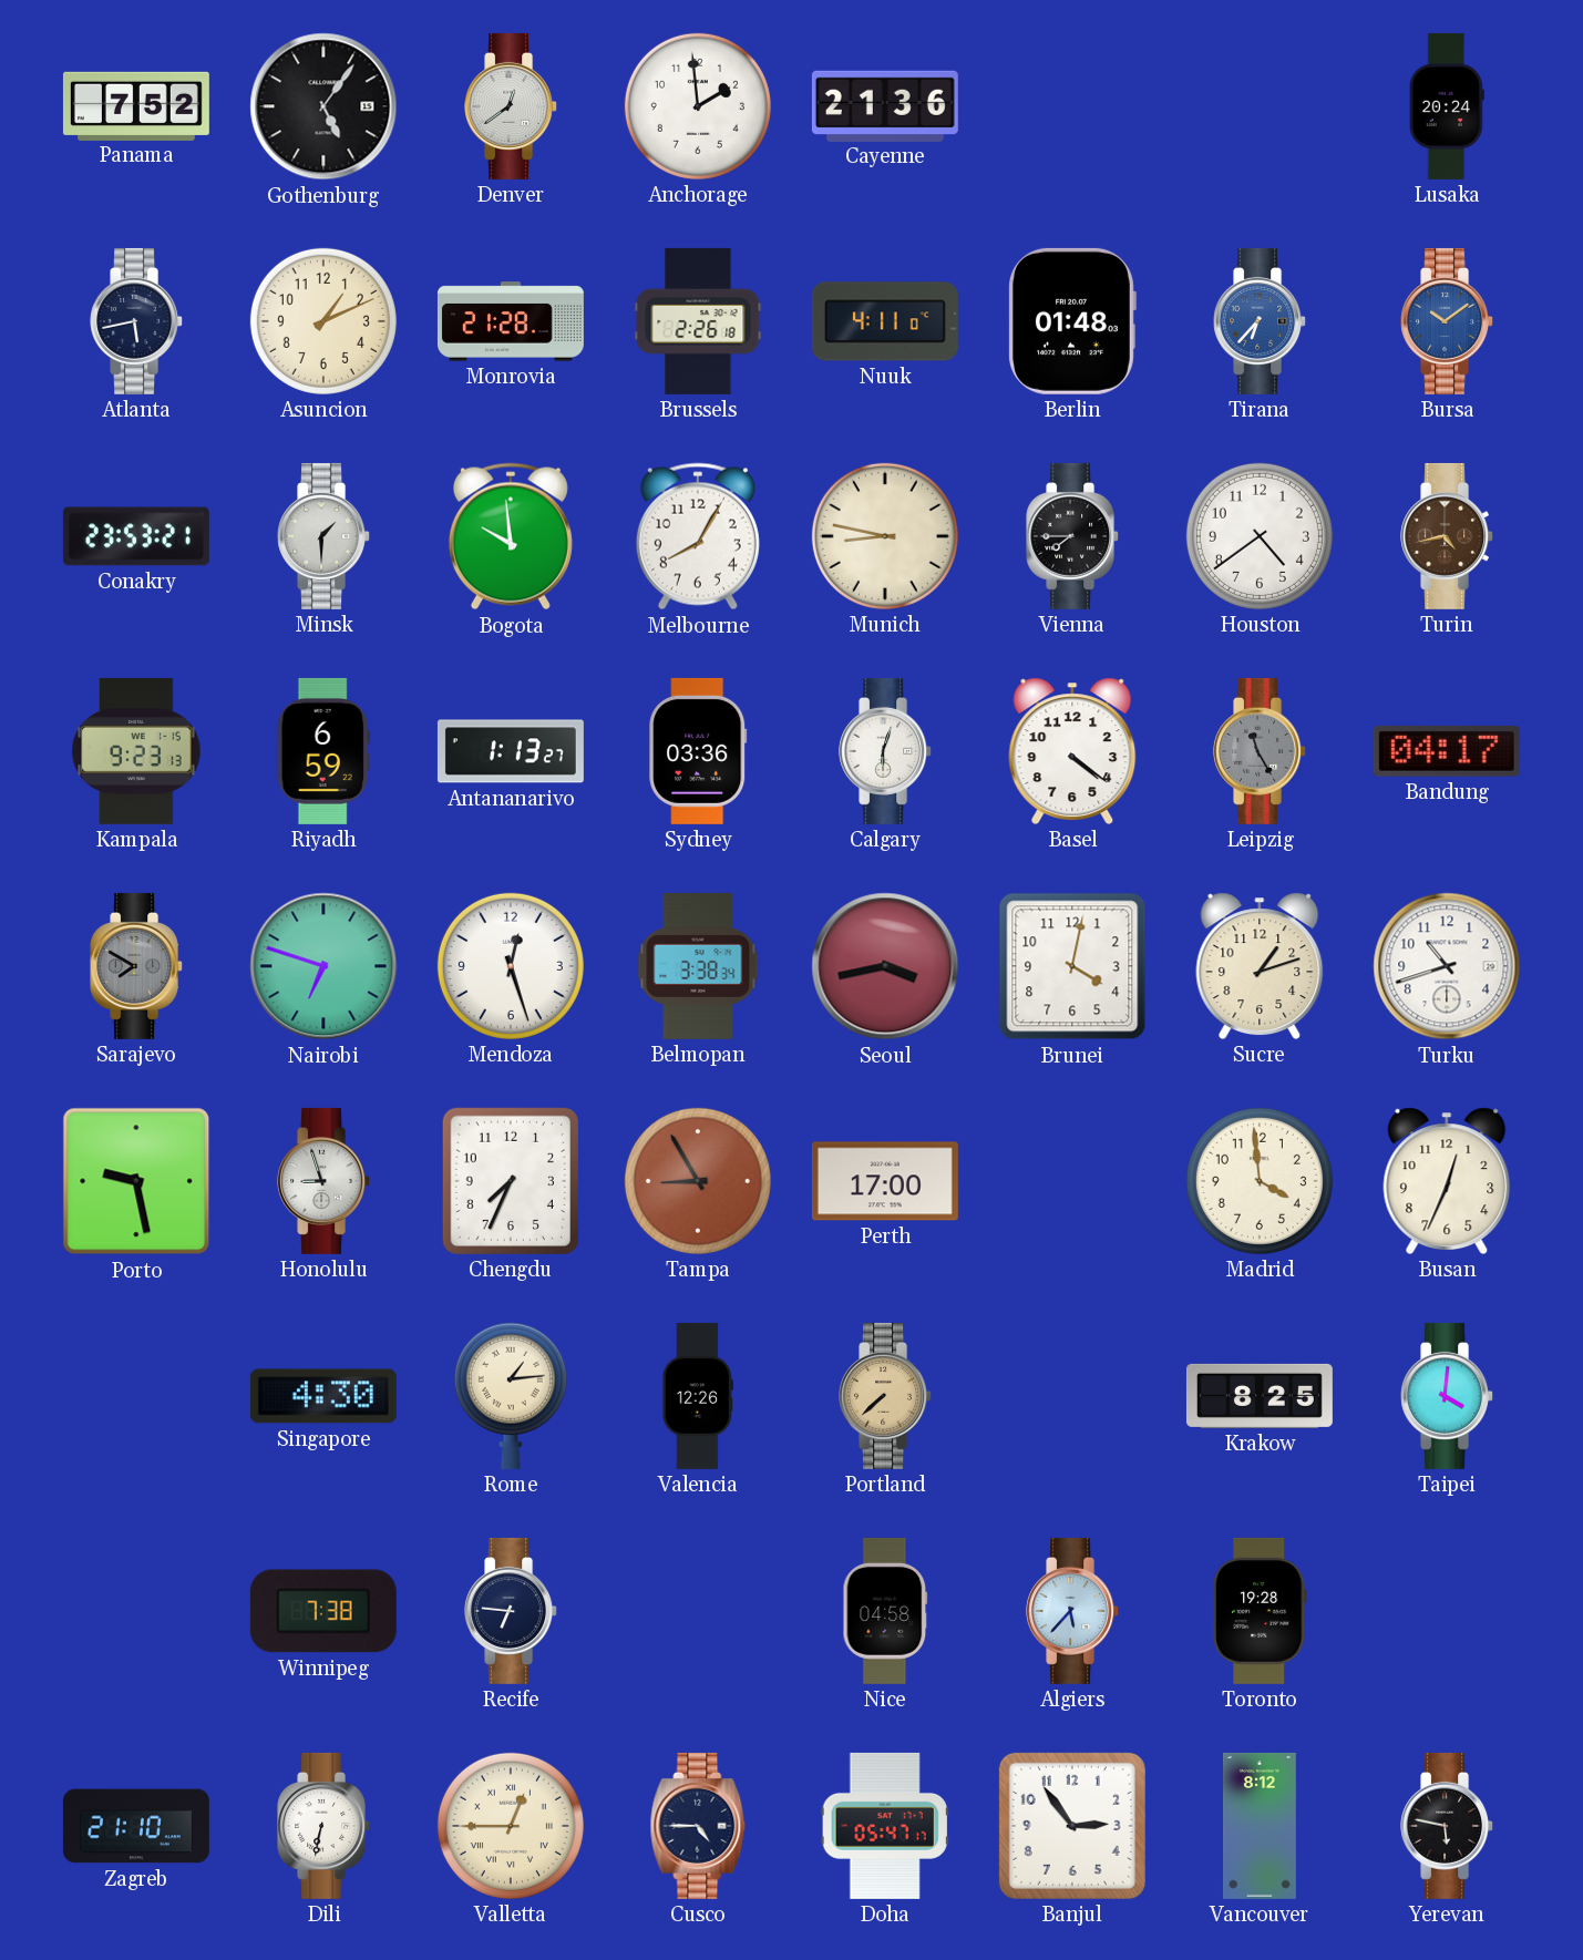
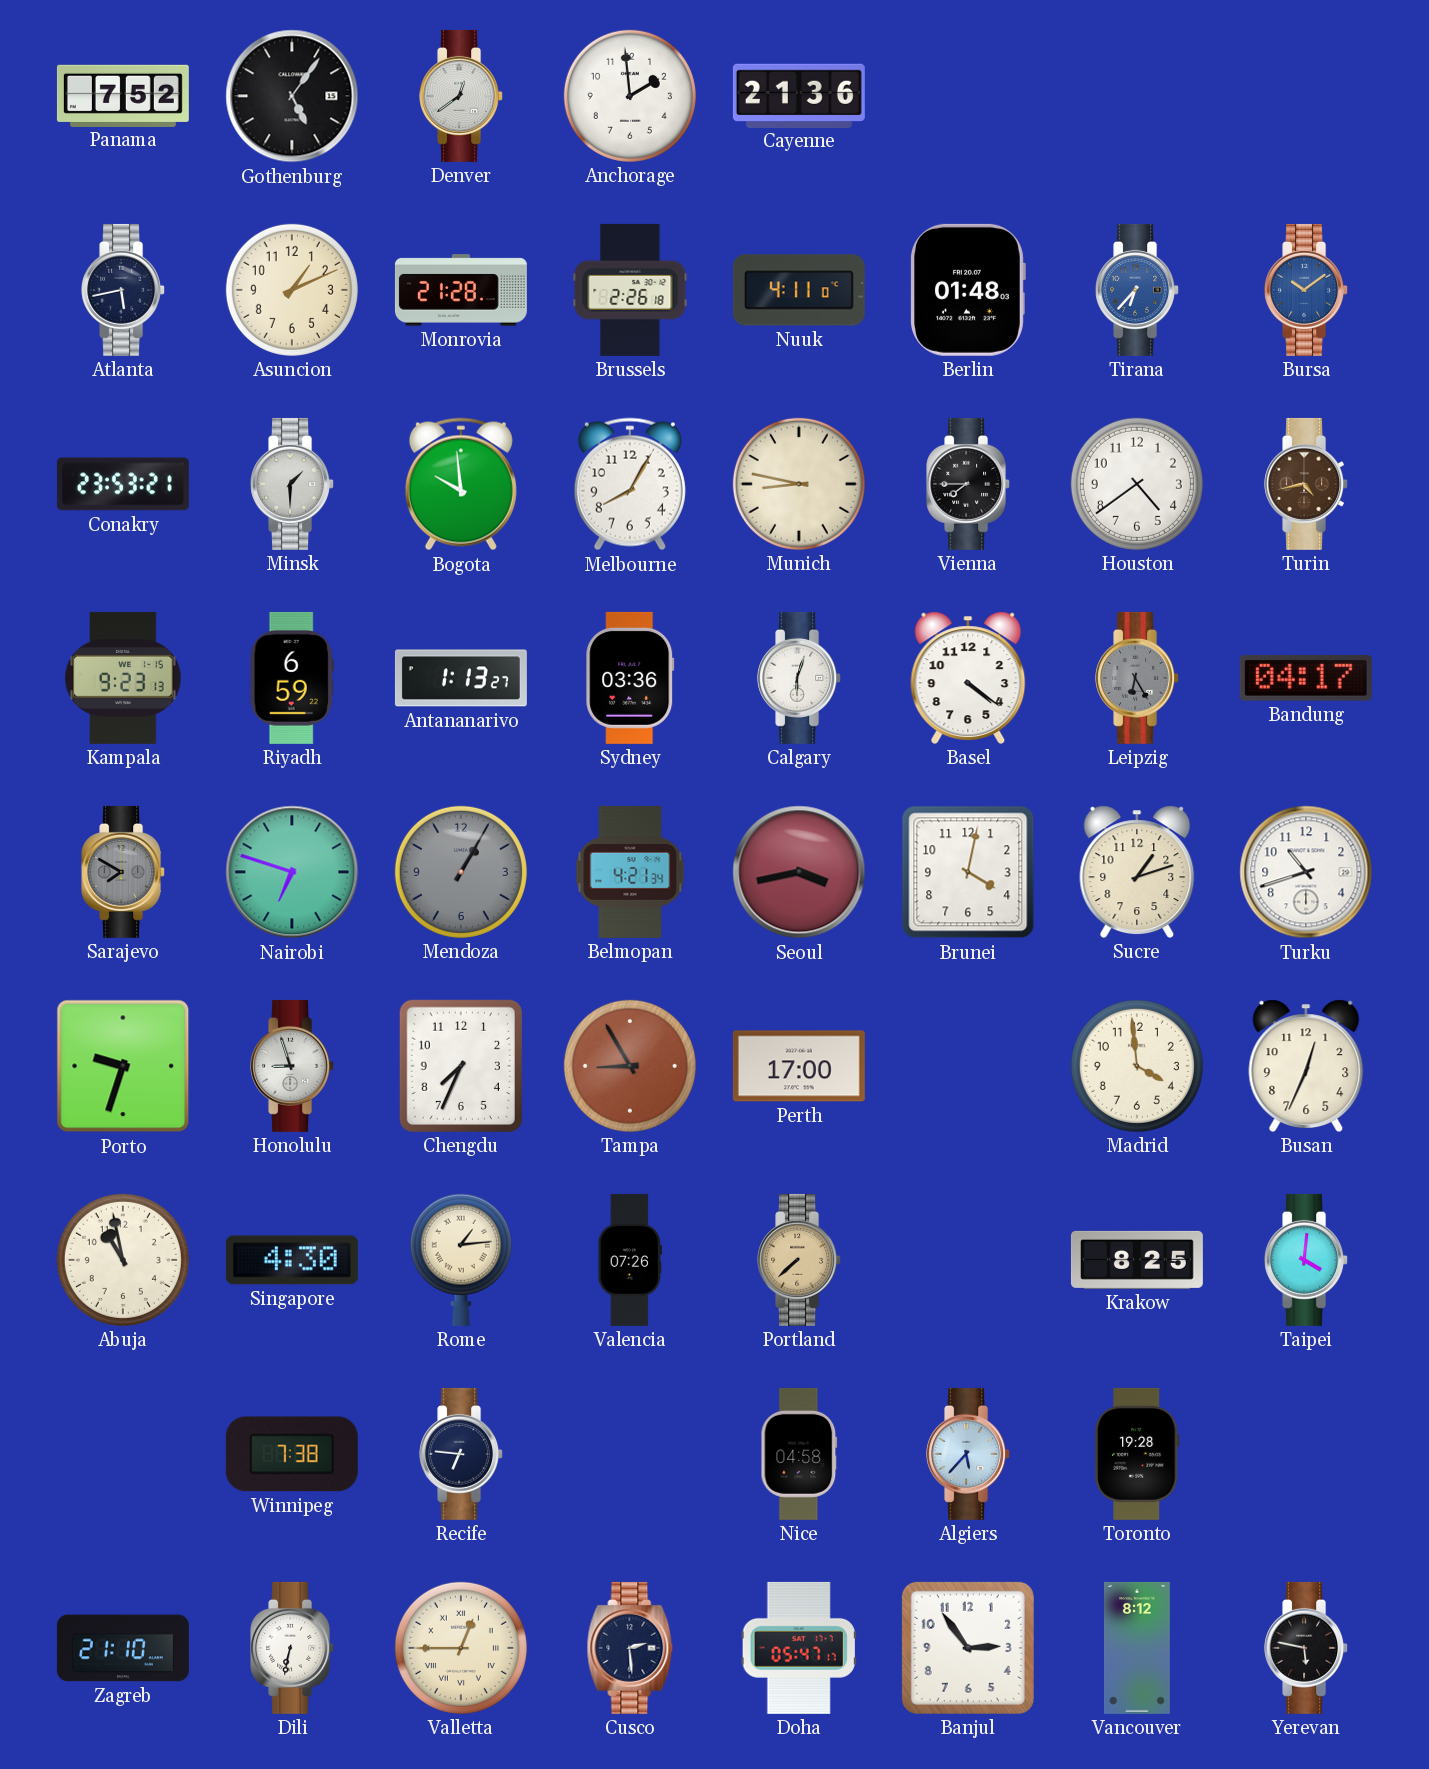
Lusaka: 20:24 -> none
Leipzig: 11:25 -> 6:25
Mendoza: 12:27 -> 1:05
Mendoza dial: white -> grey
Belmopan: 3:38 -> 4:21
Porto: 9:28 -> 9:33
Abuja: none -> 10:58
Valencia: 12:26 -> 07:26
Cusco: 4:45 -> 2:29
